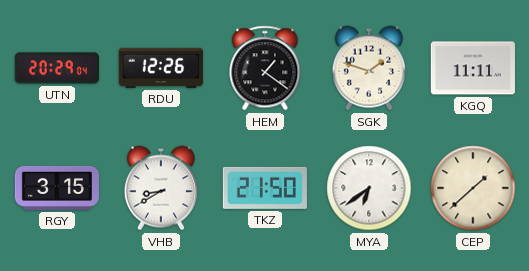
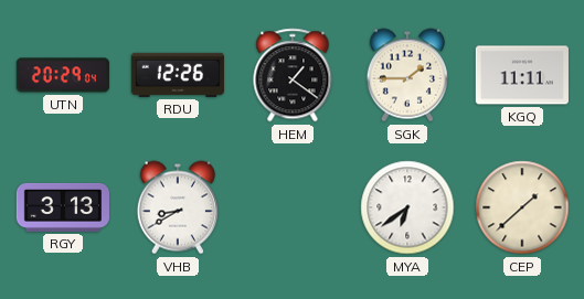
SGK: 1:48 -> 1:45
RGY: 3:15 -> 3:13
TKZ: 21:50 -> none
